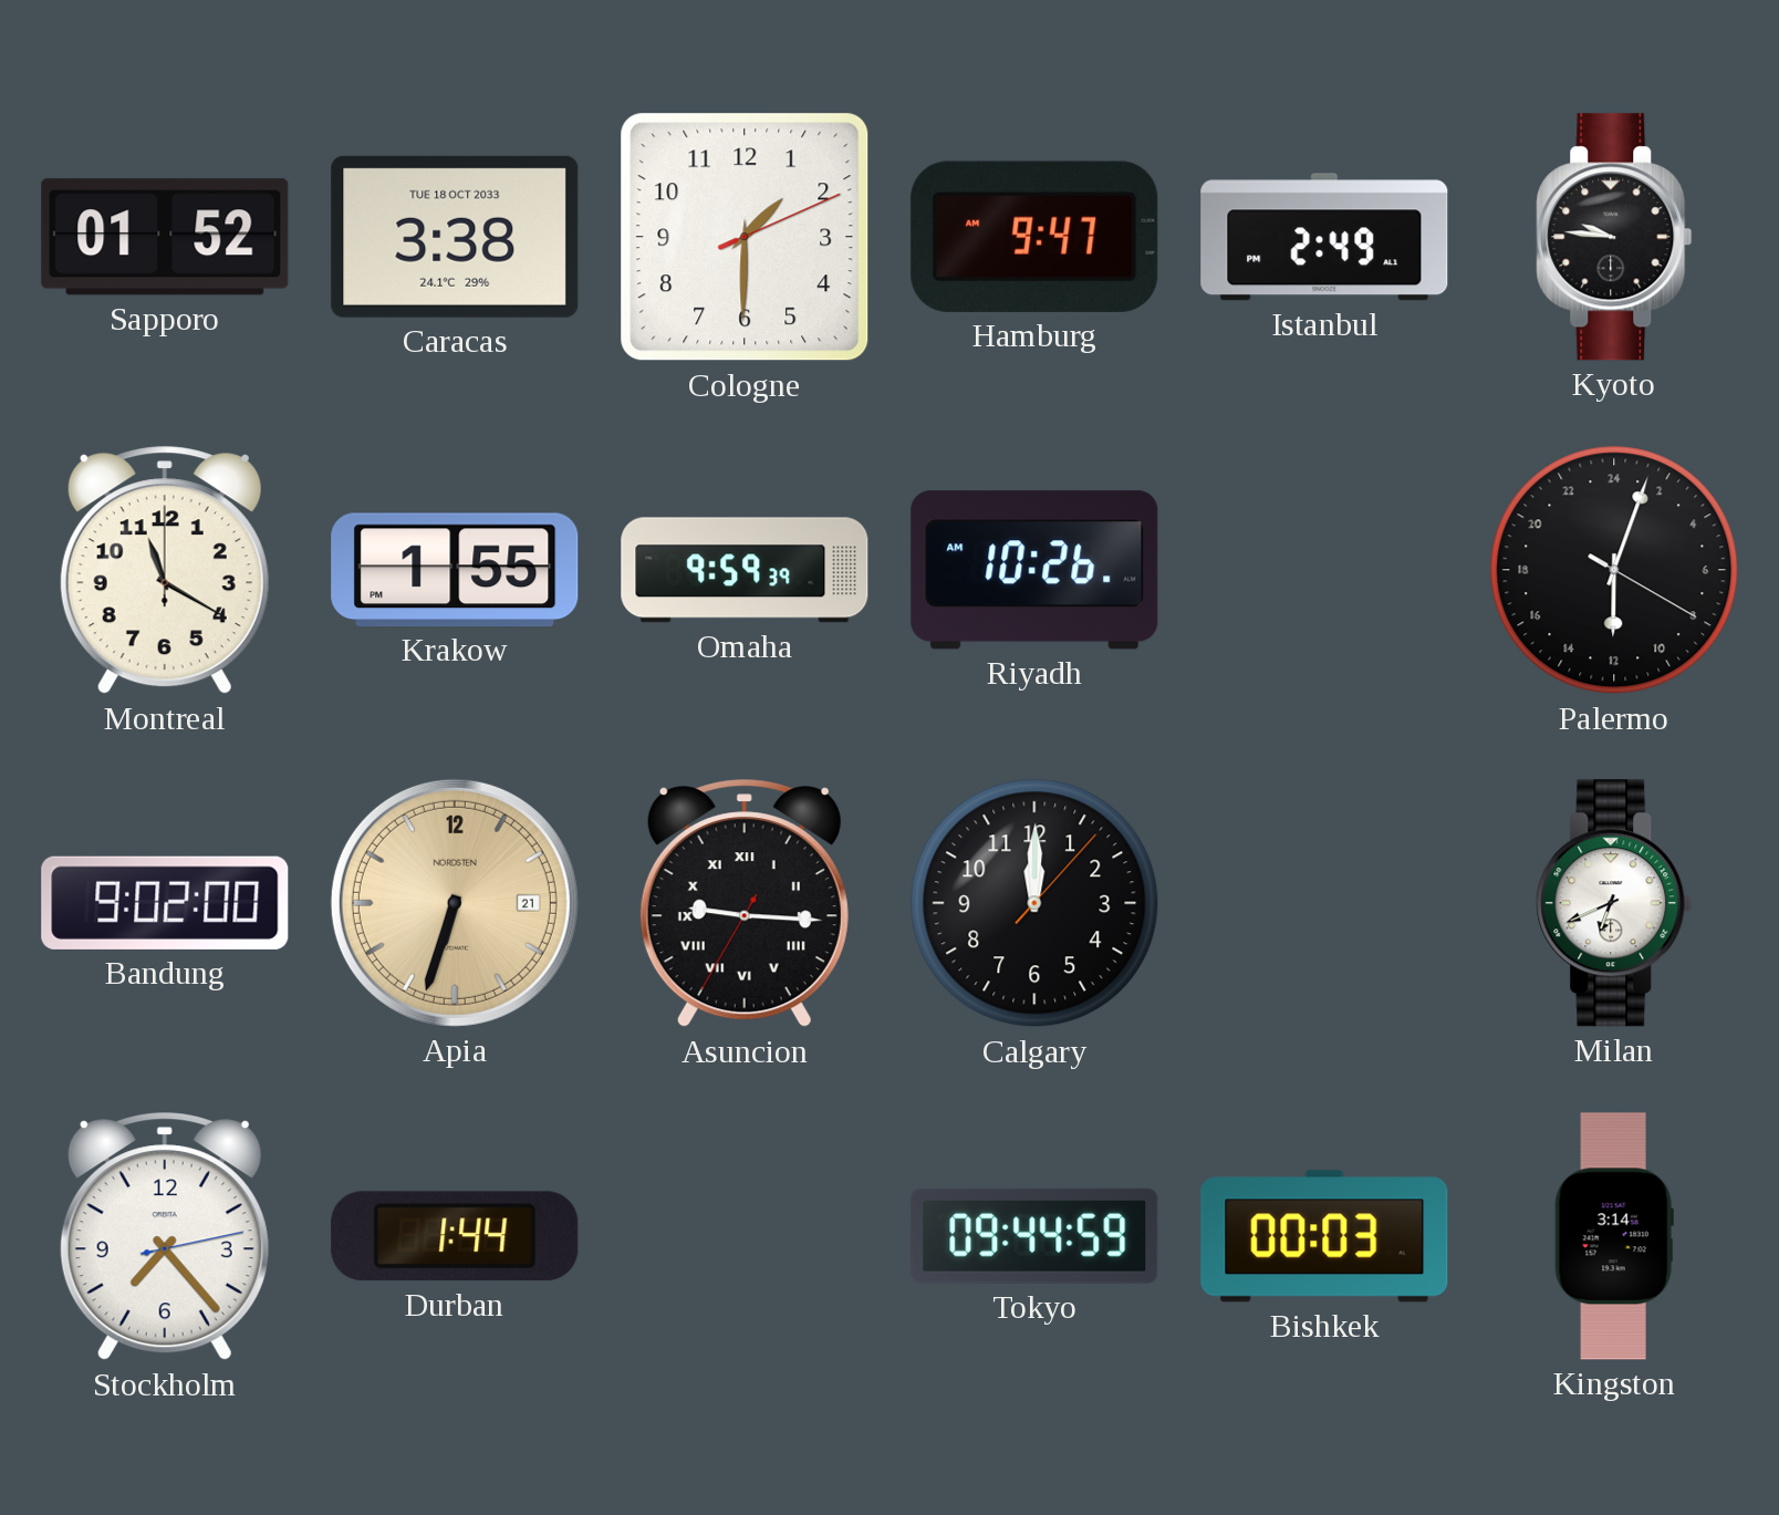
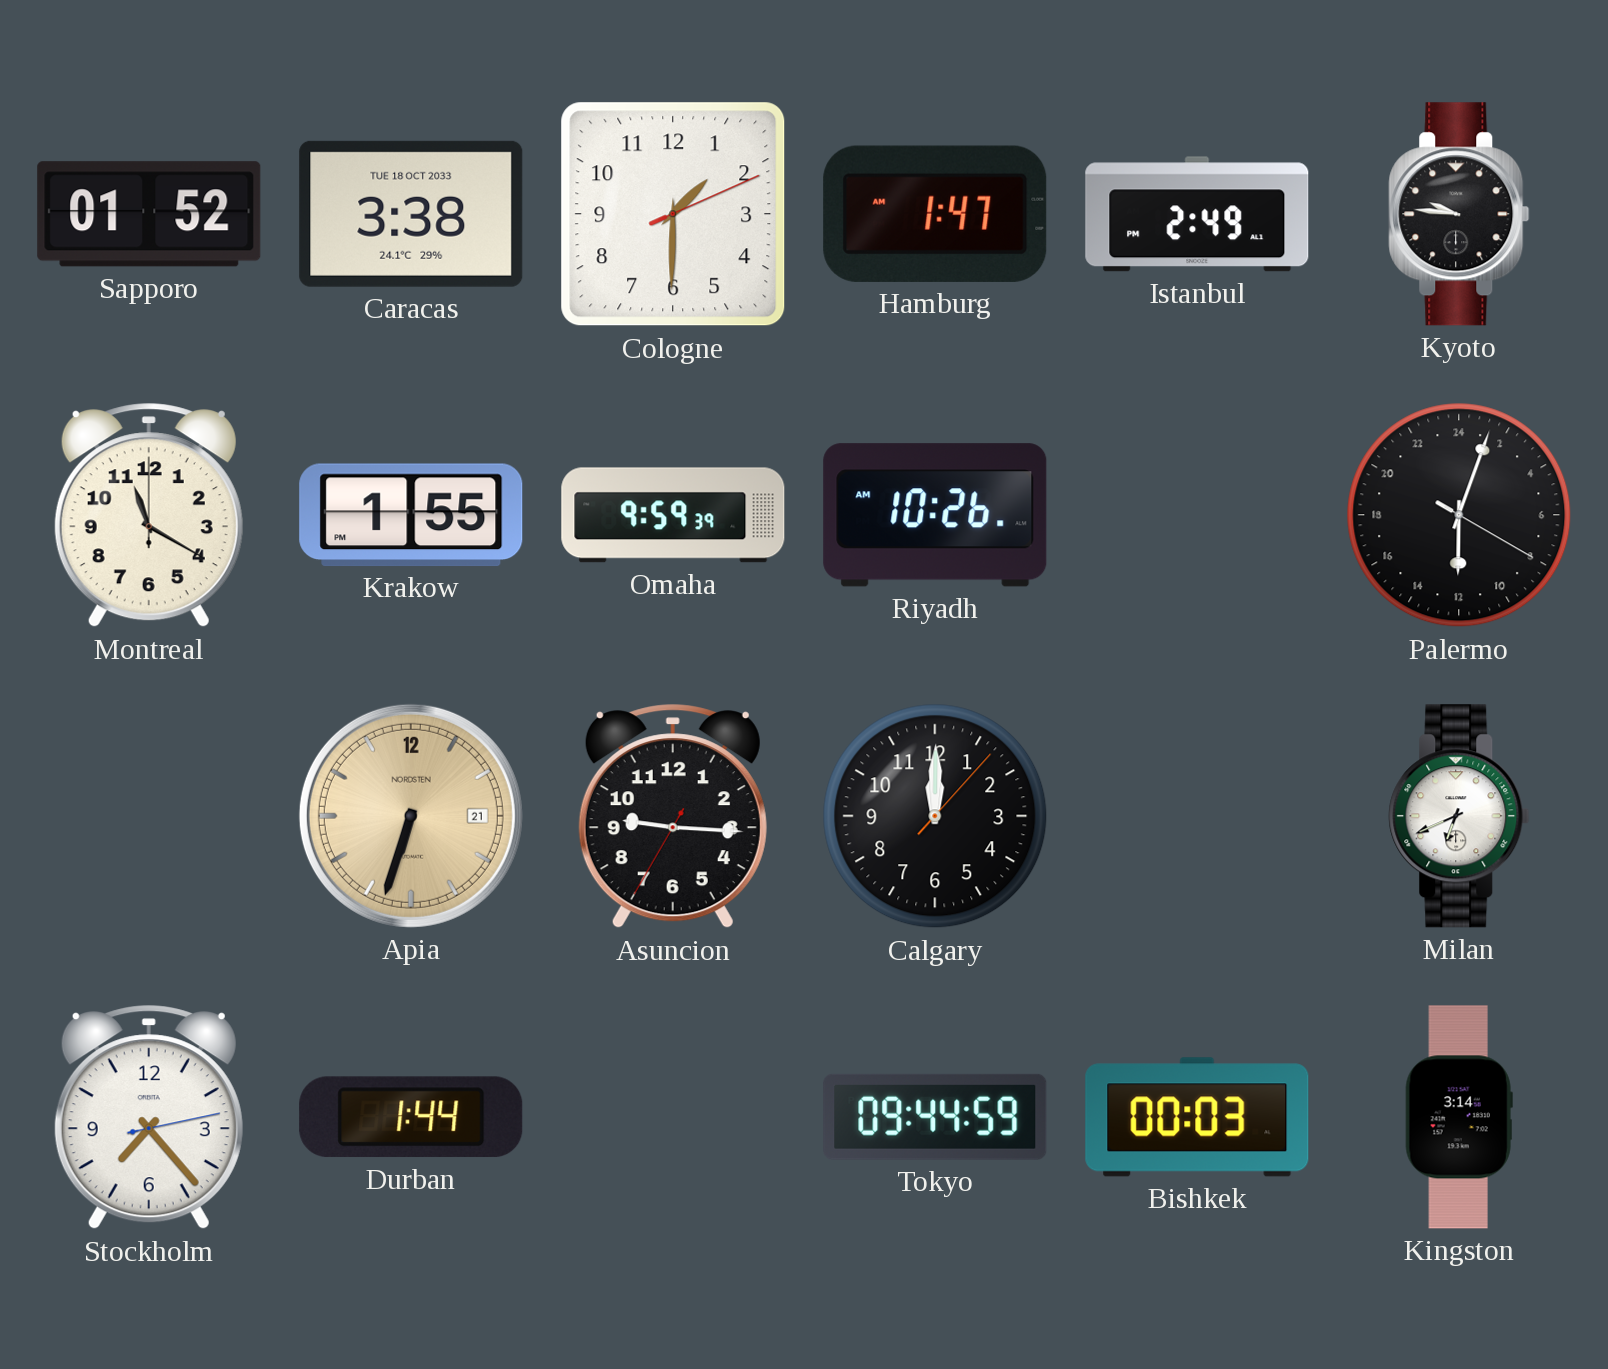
Hamburg: 9:47 -> 1:47
Bandung: 9:02 -> none
Asuncion numerals: Roman -> Arabic
